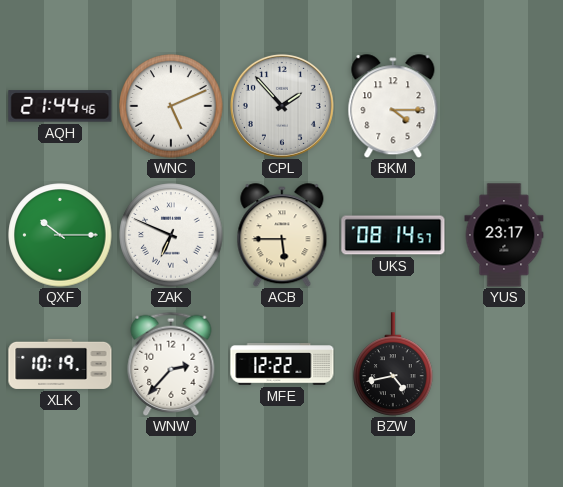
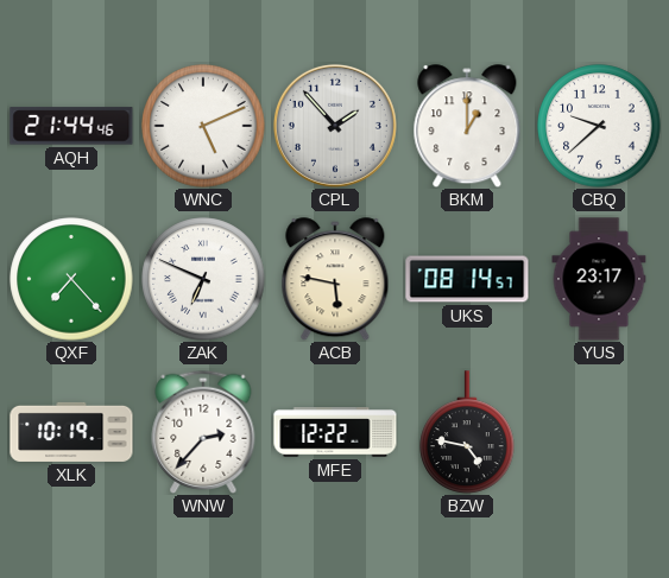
BKM: 4:15 -> 1:00
CBQ: none -> 9:38
QXF: 10:15 -> 7:23
ACB: 5:45 -> 5:47
BZW: 4:43 -> 4:47
